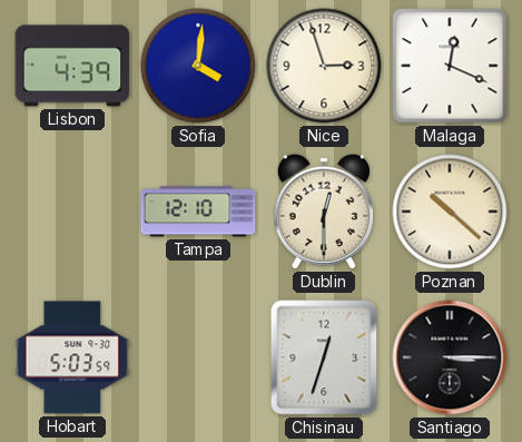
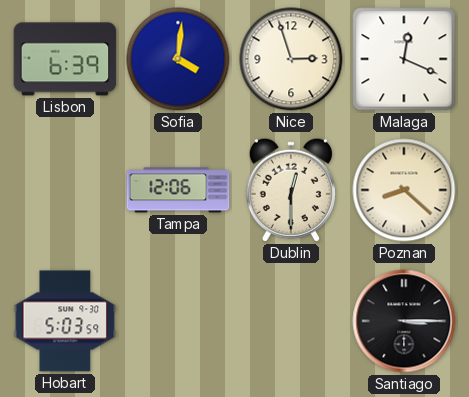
Lisbon: 4:39 -> 6:39
Tampa: 12:10 -> 12:06
Poznan: 10:22 -> 8:22
Chisinau: 12:33 -> none
